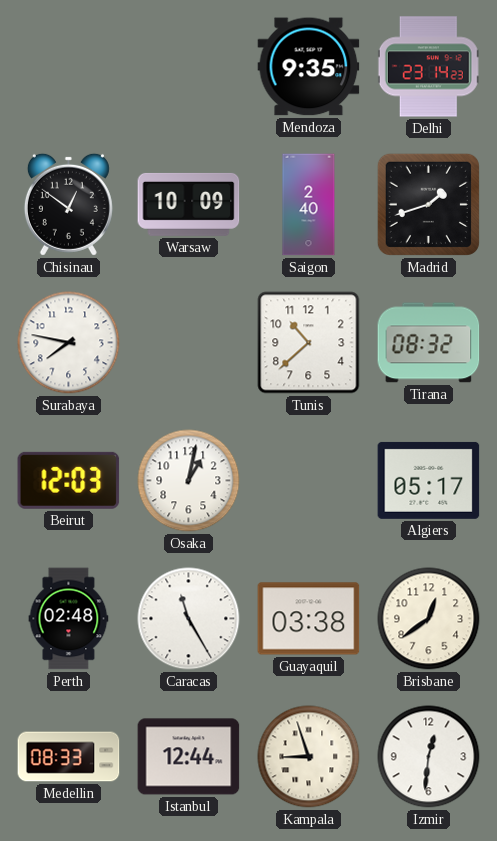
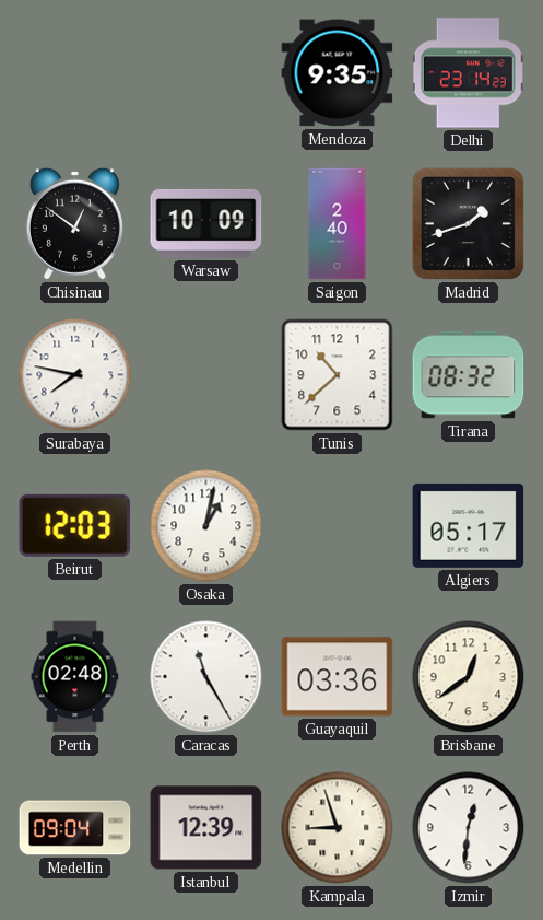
Guayaquil: 03:38 -> 03:36
Medellin: 08:33 -> 09:04
Istanbul: 12:44 -> 12:39
